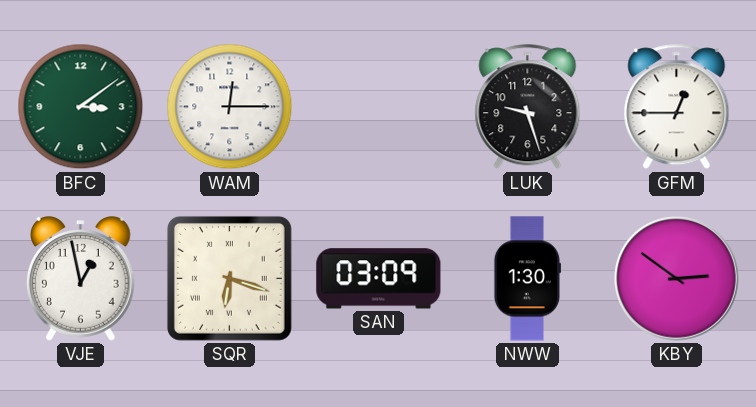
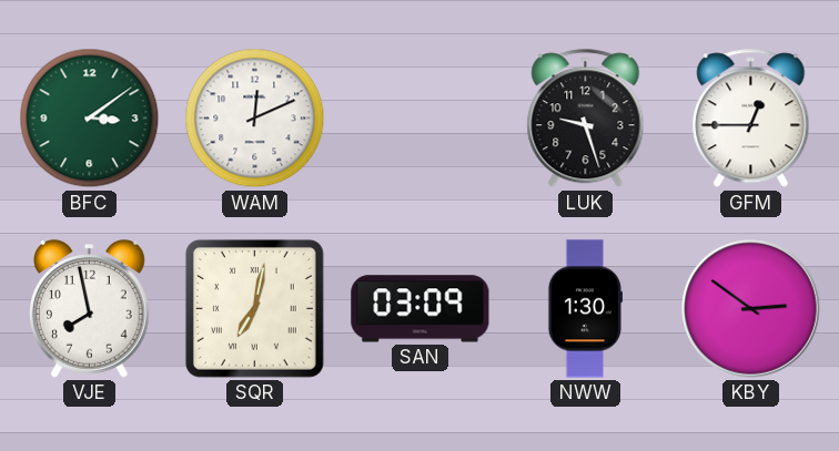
WAM: 12:15 -> 12:11
VJE: 12:58 -> 7:58
SQR: 6:18 -> 7:02
